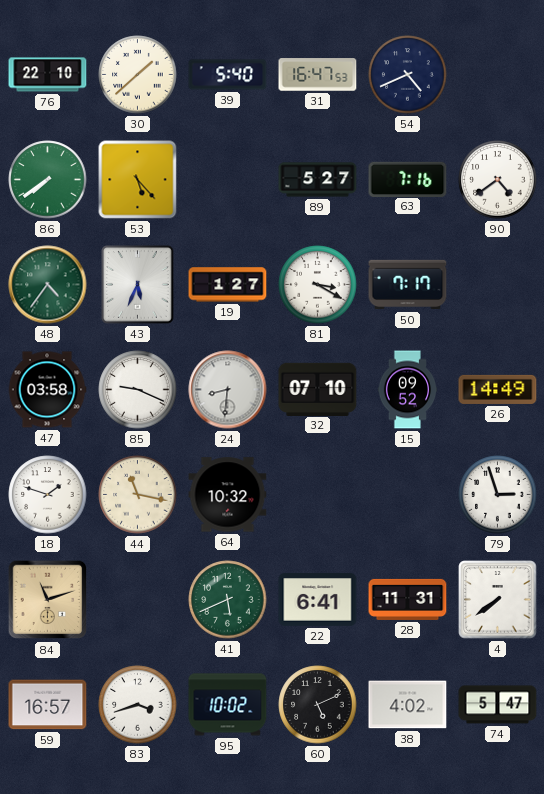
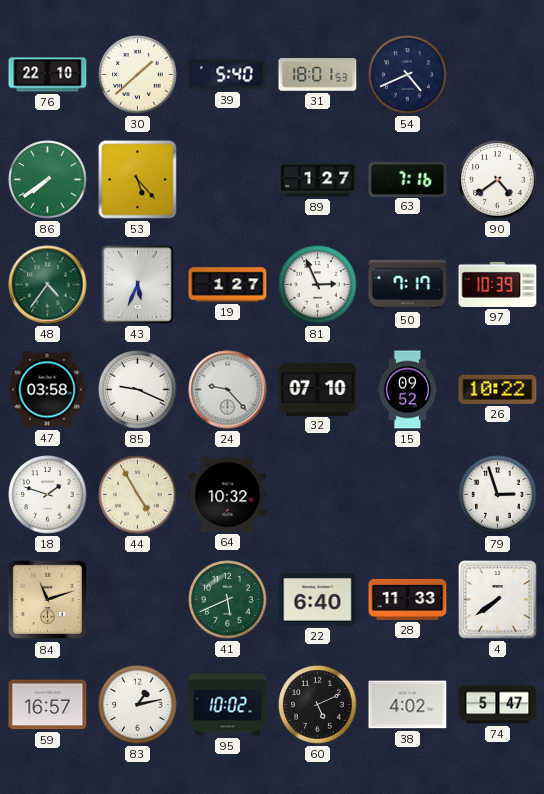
31: 16:47 -> 18:01
89: 5:27 -> 1:27
81: 3:20 -> 2:56
97: none -> 10:39
24: 8:31 -> 9:23
26: 14:49 -> 10:22
44: 11:17 -> 4:55
22: 6:41 -> 6:40
28: 11:31 -> 11:33
83: 3:42 -> 1:13
